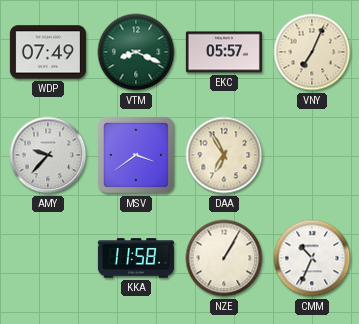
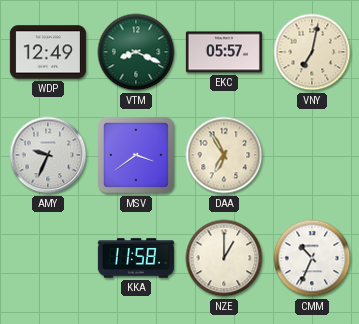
WDP: 07:49 -> 12:49
VNY: 7:04 -> 7:02
AMY: 9:37 -> 9:34
NZE: 1:05 -> 1:00
